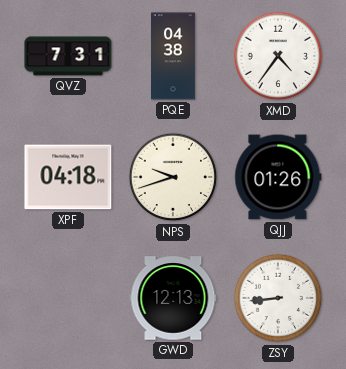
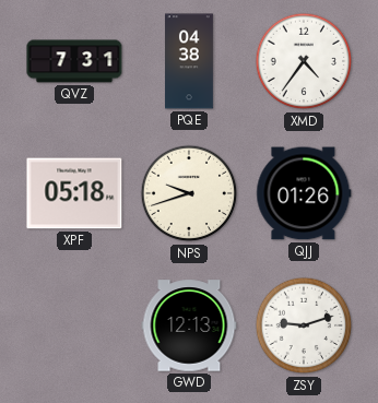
XPF: 04:18 -> 05:18
ZSY: 8:44 -> 9:12
